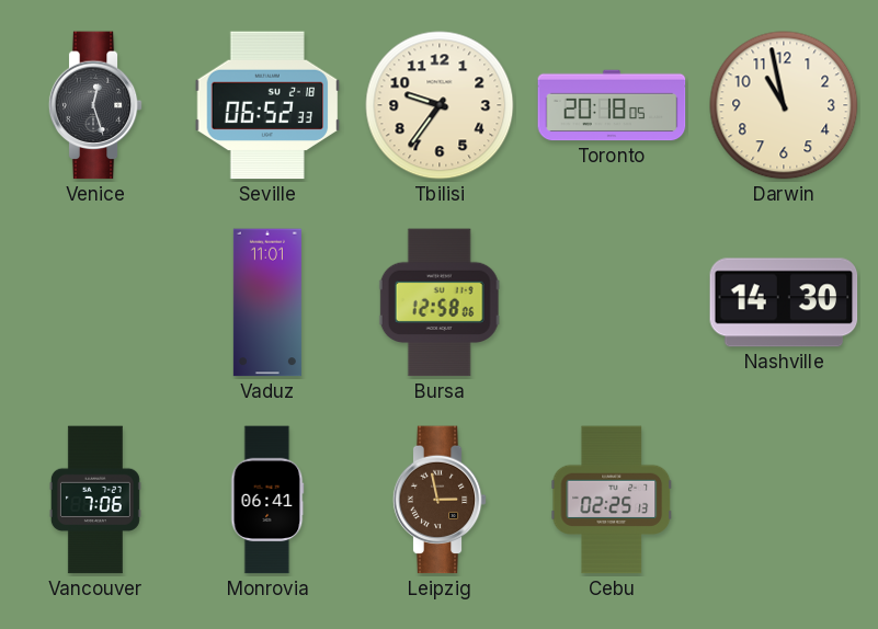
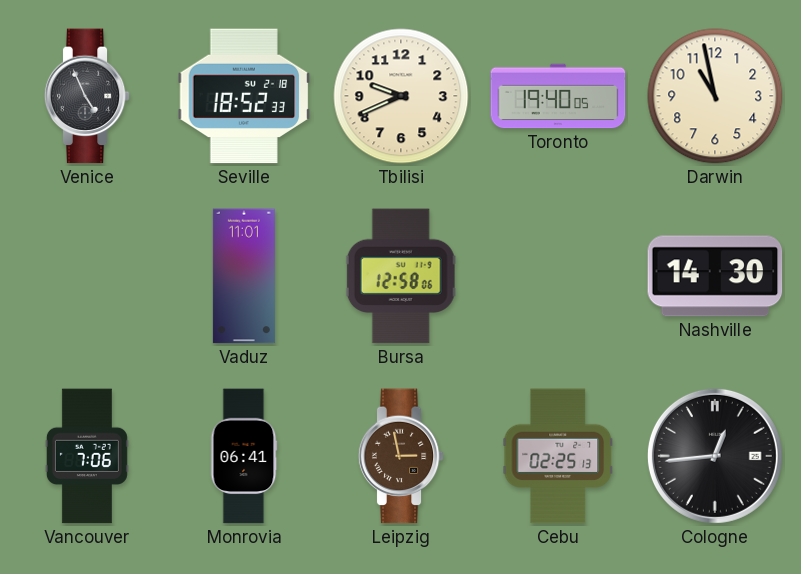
Venice: 12:27 -> 4:56
Seville: 06:52 -> 18:52
Tbilisi: 9:36 -> 9:41
Toronto: 20:18 -> 19:40
Cologne: none -> 12:44
